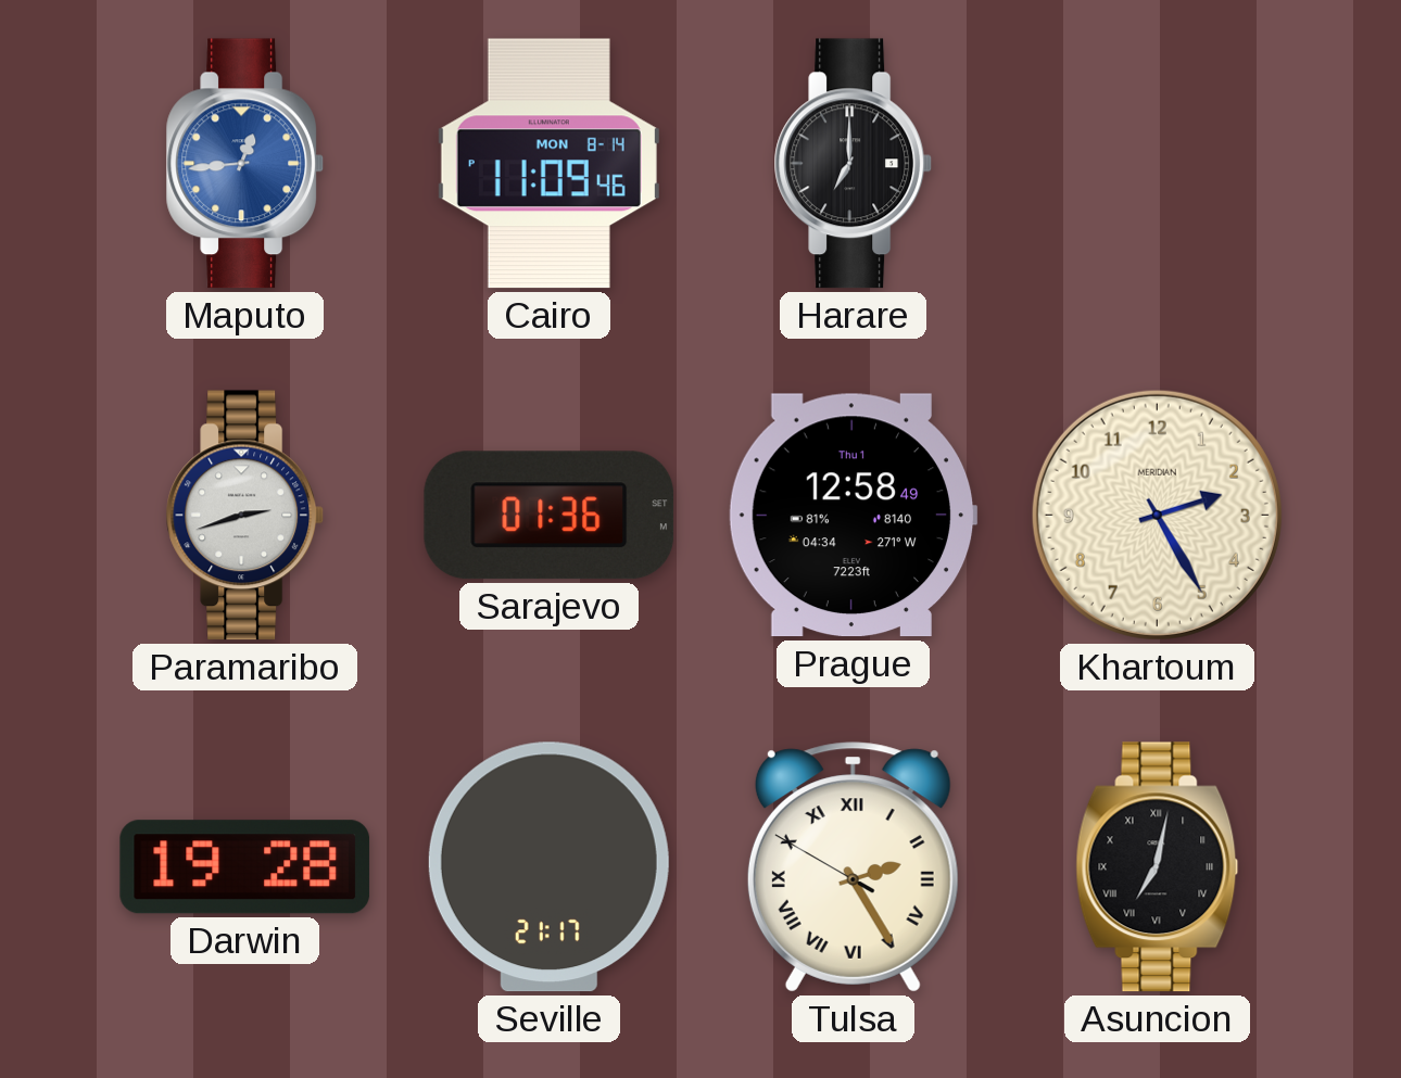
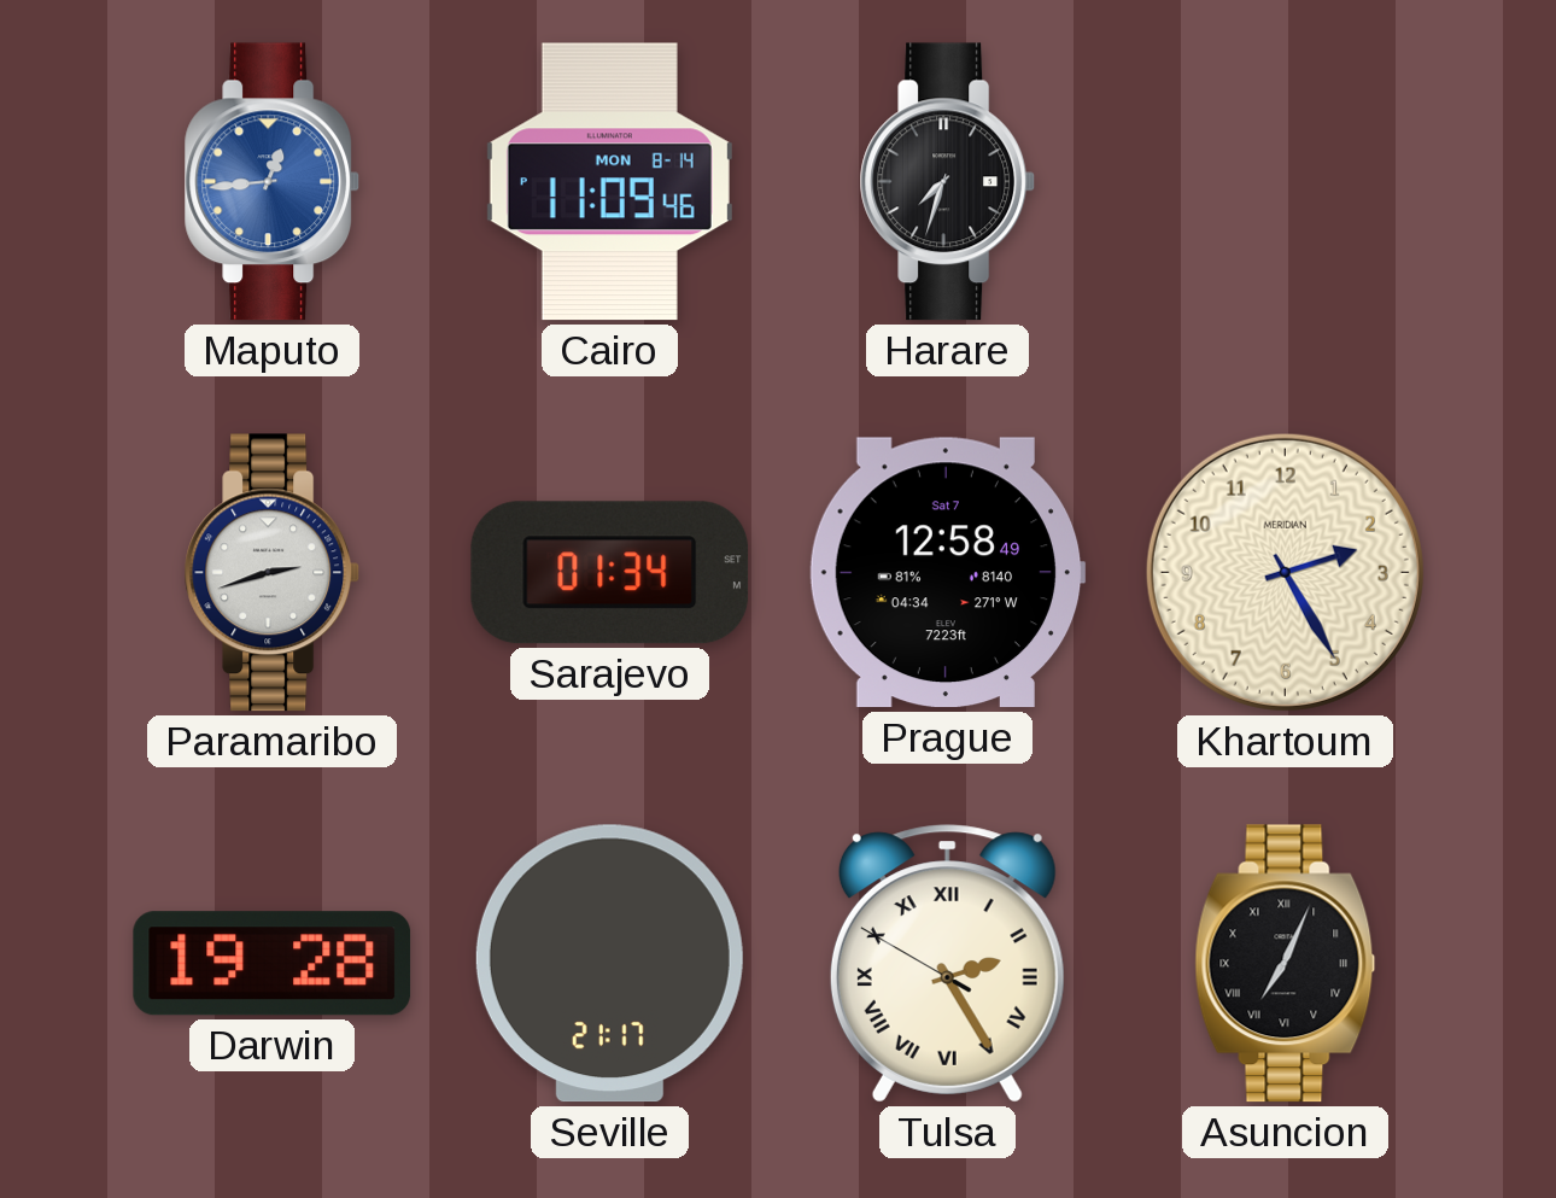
Harare: 7:00 -> 7:33
Sarajevo: 01:36 -> 01:34
Prague date: Thu 1 -> Sat 7
Asuncion: 7:02 -> 7:04
